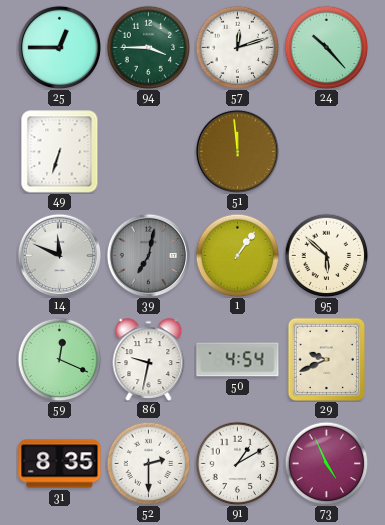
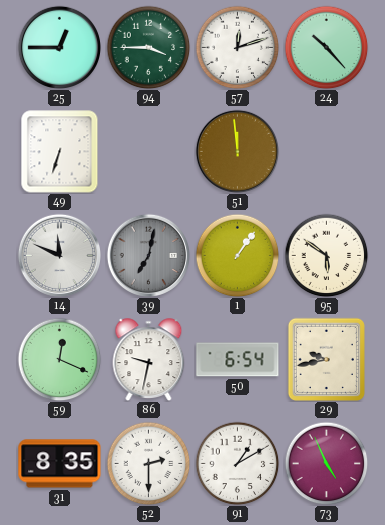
95: 5:52 -> 5:51
50: 4:54 -> 6:54
29: 9:41 -> 9:43
